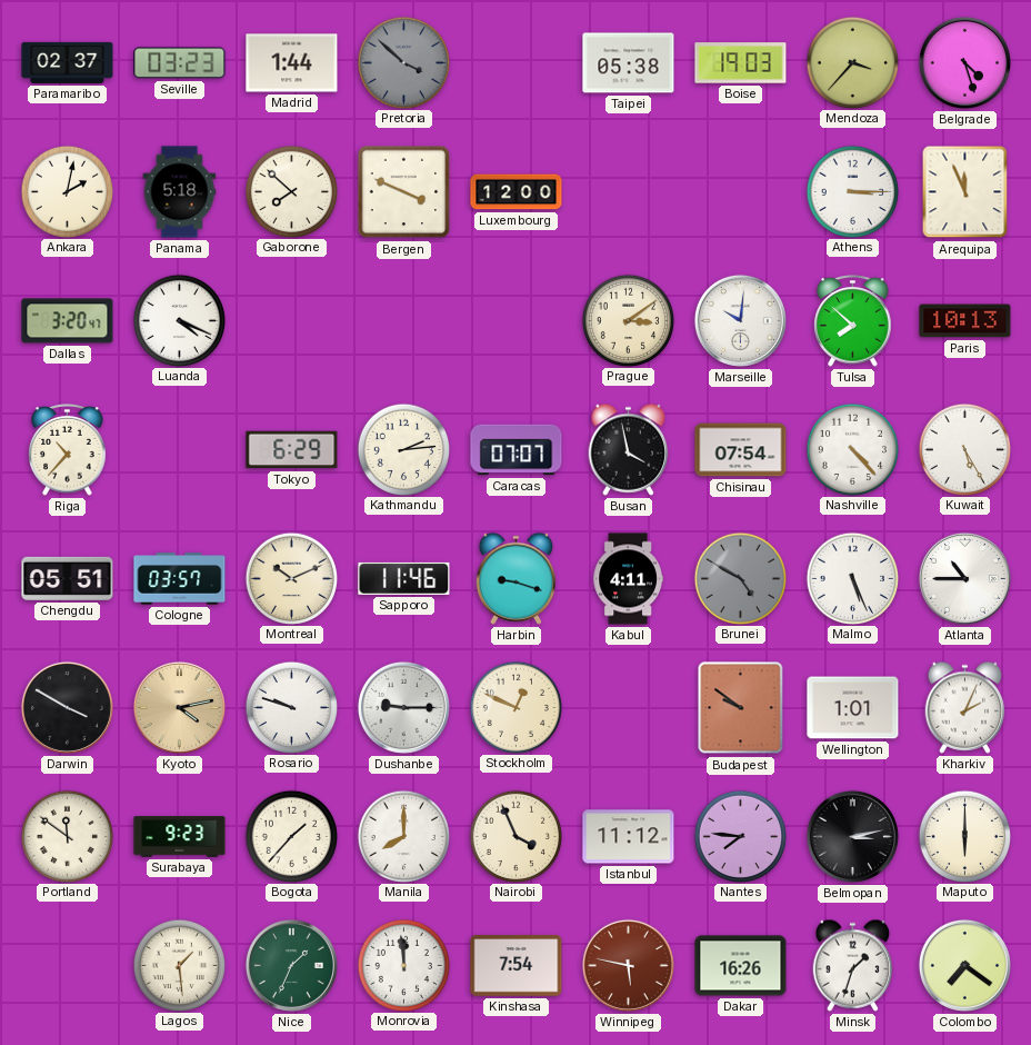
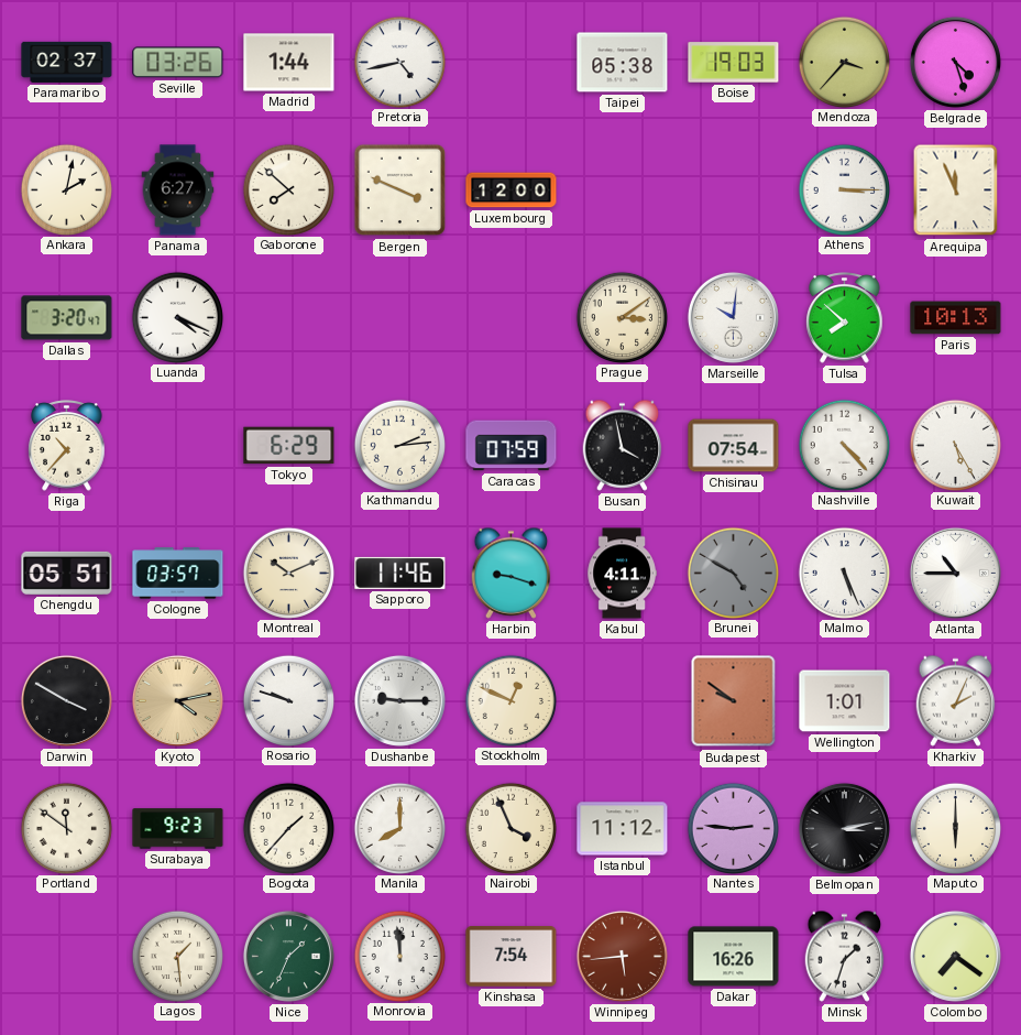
Seville: 03:23 -> 03:26
Pretoria: 3:52 -> 4:43
Pretoria dial: grey -> white
Panama: 5:18 -> 6:27
Caracas: 07:07 -> 07:59
Nantes: 7:46 -> 2:46
Winnipeg: 5:47 -> 5:44
